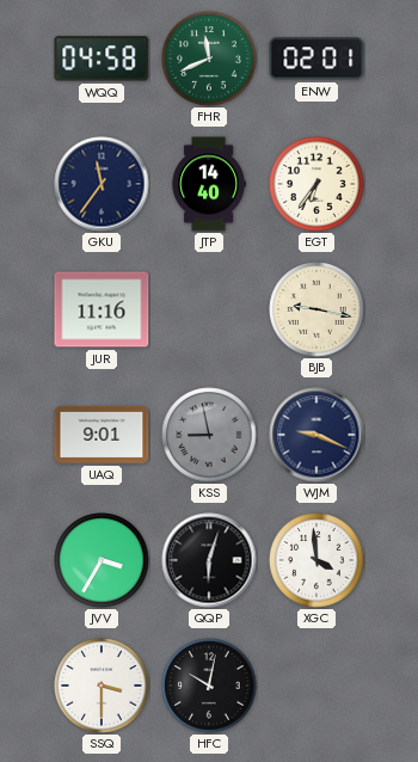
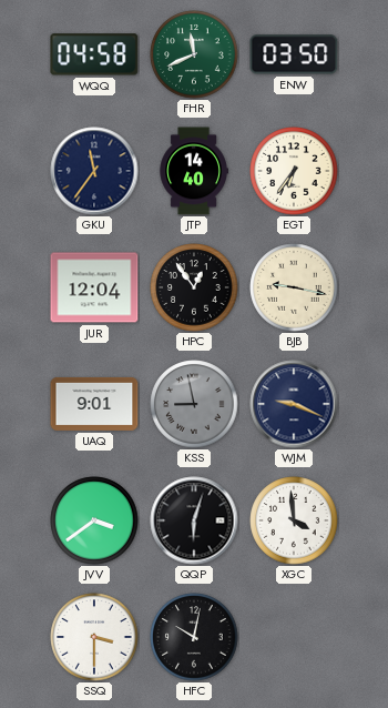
ENW: 02:01 -> 03:50
JUR: 11:16 -> 12:04
HPC: none -> 12:54
JVV: 3:35 -> 3:39
